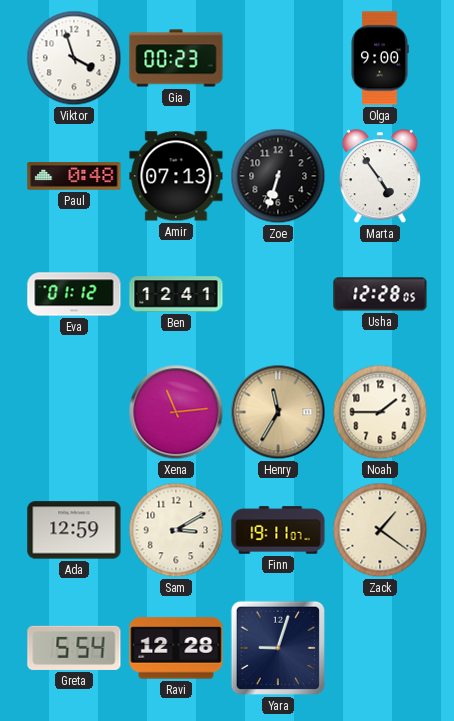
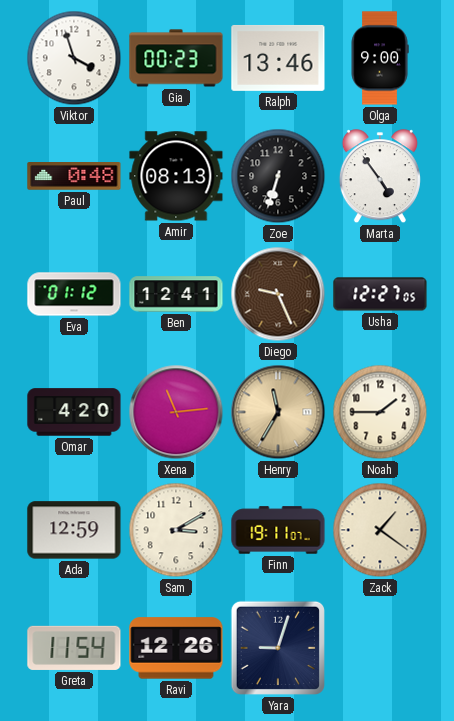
Ralph: none -> 13:46
Amir: 07:13 -> 08:13
Diego: none -> 9:26
Usha: 12:28 -> 12:27
Omar: none -> 4:20
Greta: 5:54 -> 11:54
Ravi: 12:28 -> 12:26
